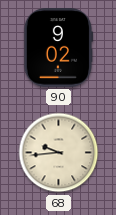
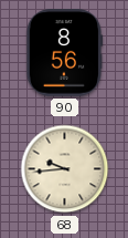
90: 9:02 -> 8:56
